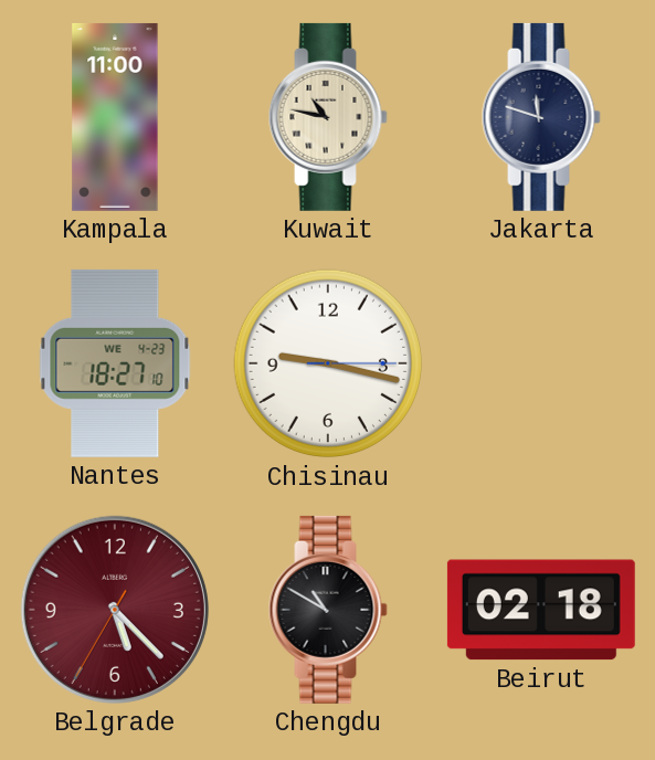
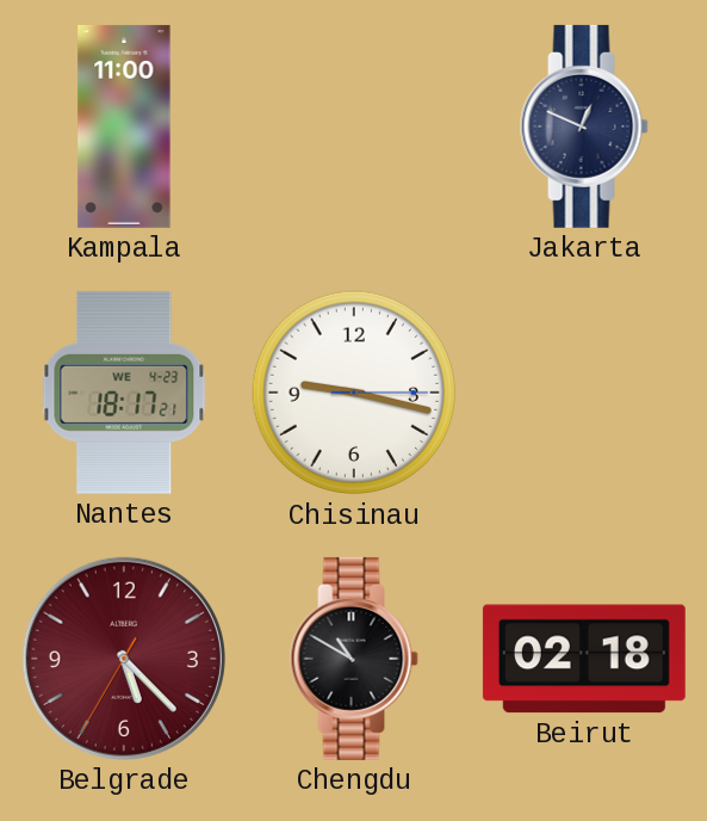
Kuwait: 10:47 -> none
Jakarta: 11:48 -> 12:49
Nantes: 18:27 -> 18:17
